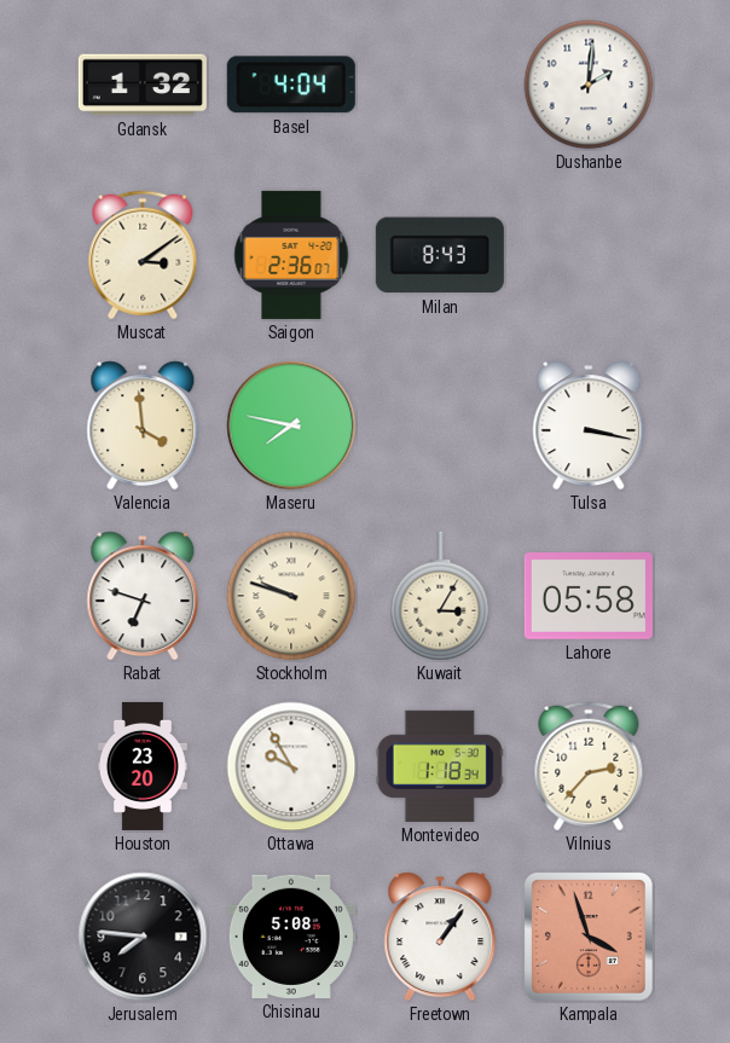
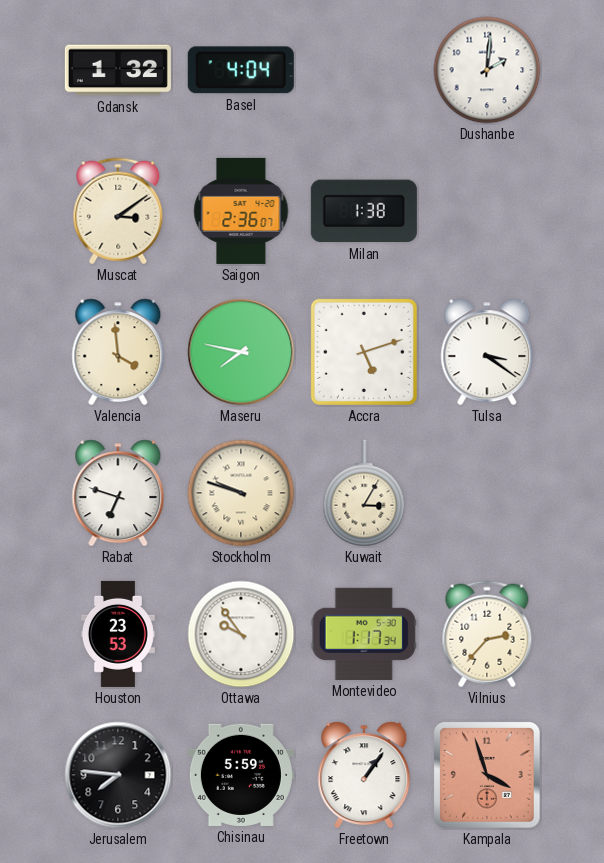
Milan: 8:43 -> 1:38
Accra: none -> 5:12
Tulsa: 3:17 -> 3:21
Lahore: 05:58 -> none
Houston: 23:20 -> 23:53
Ottawa: 9:55 -> 9:54
Montevideo: 1:18 -> 1:17
Chisinau: 5:08 -> 5:59
